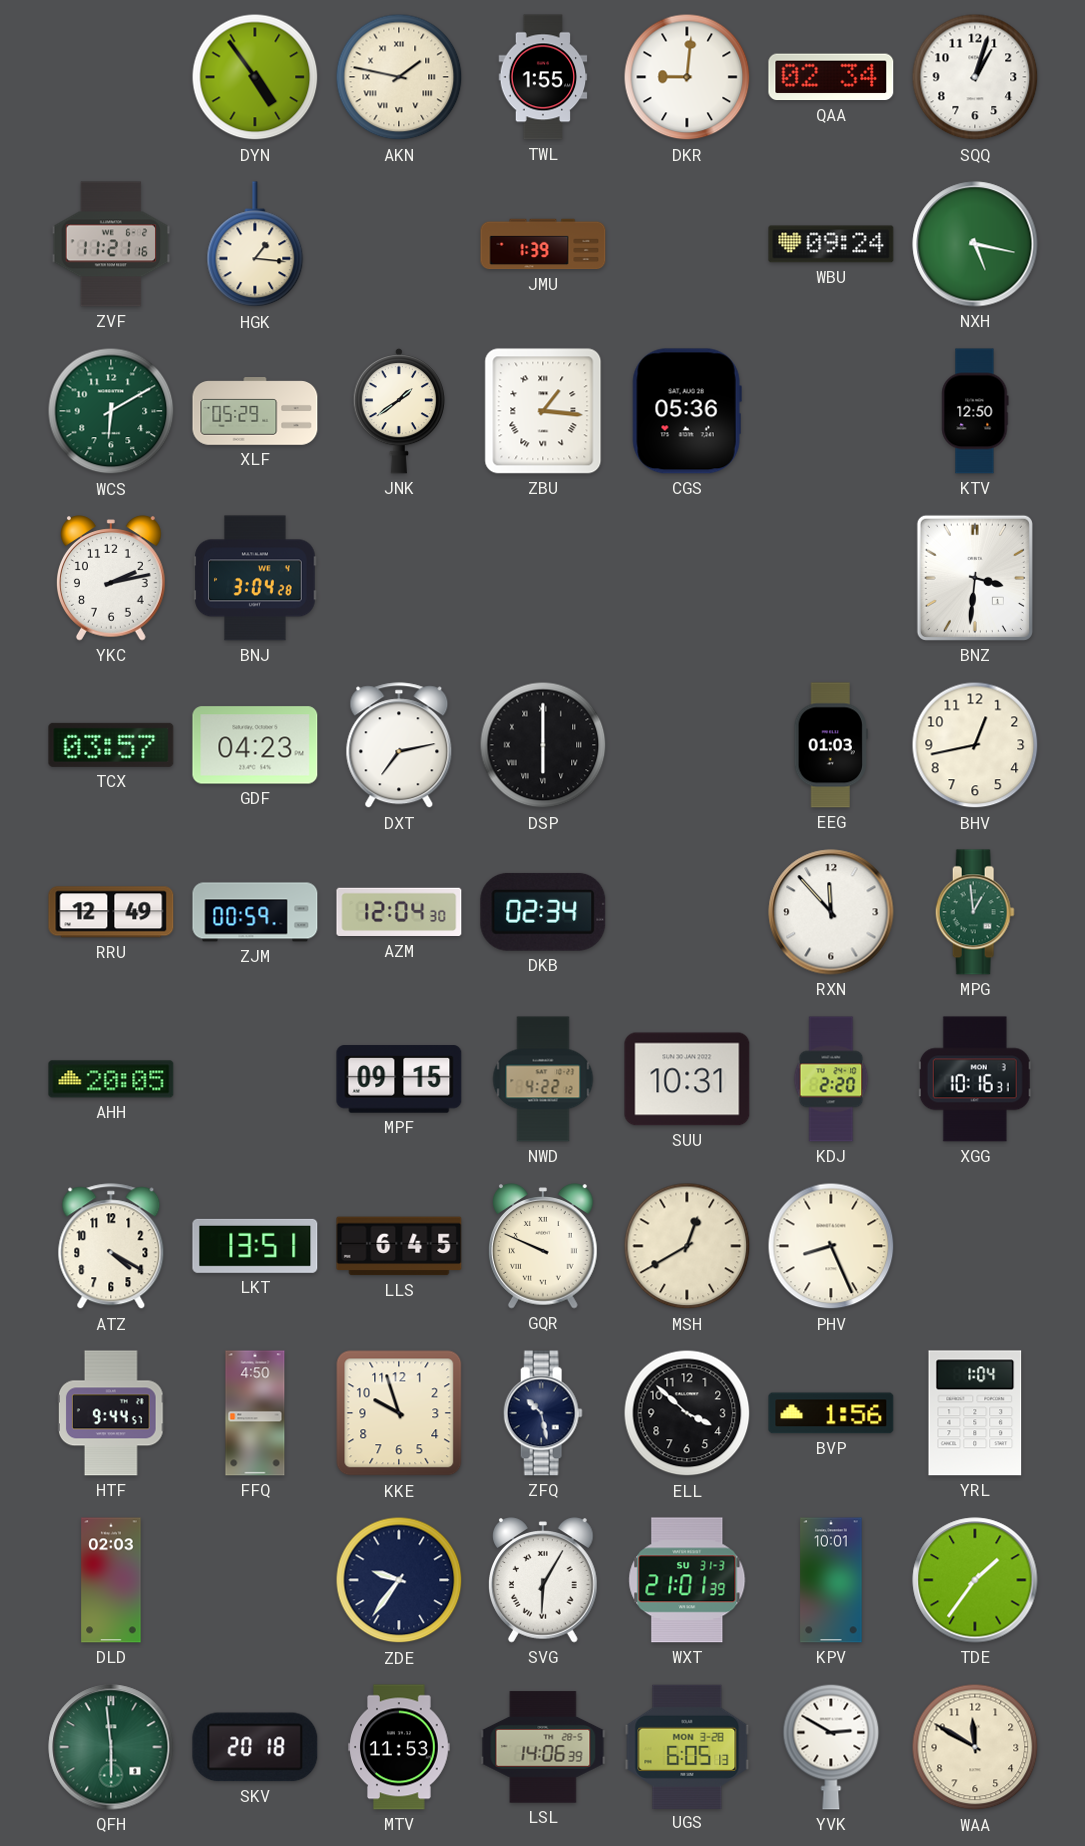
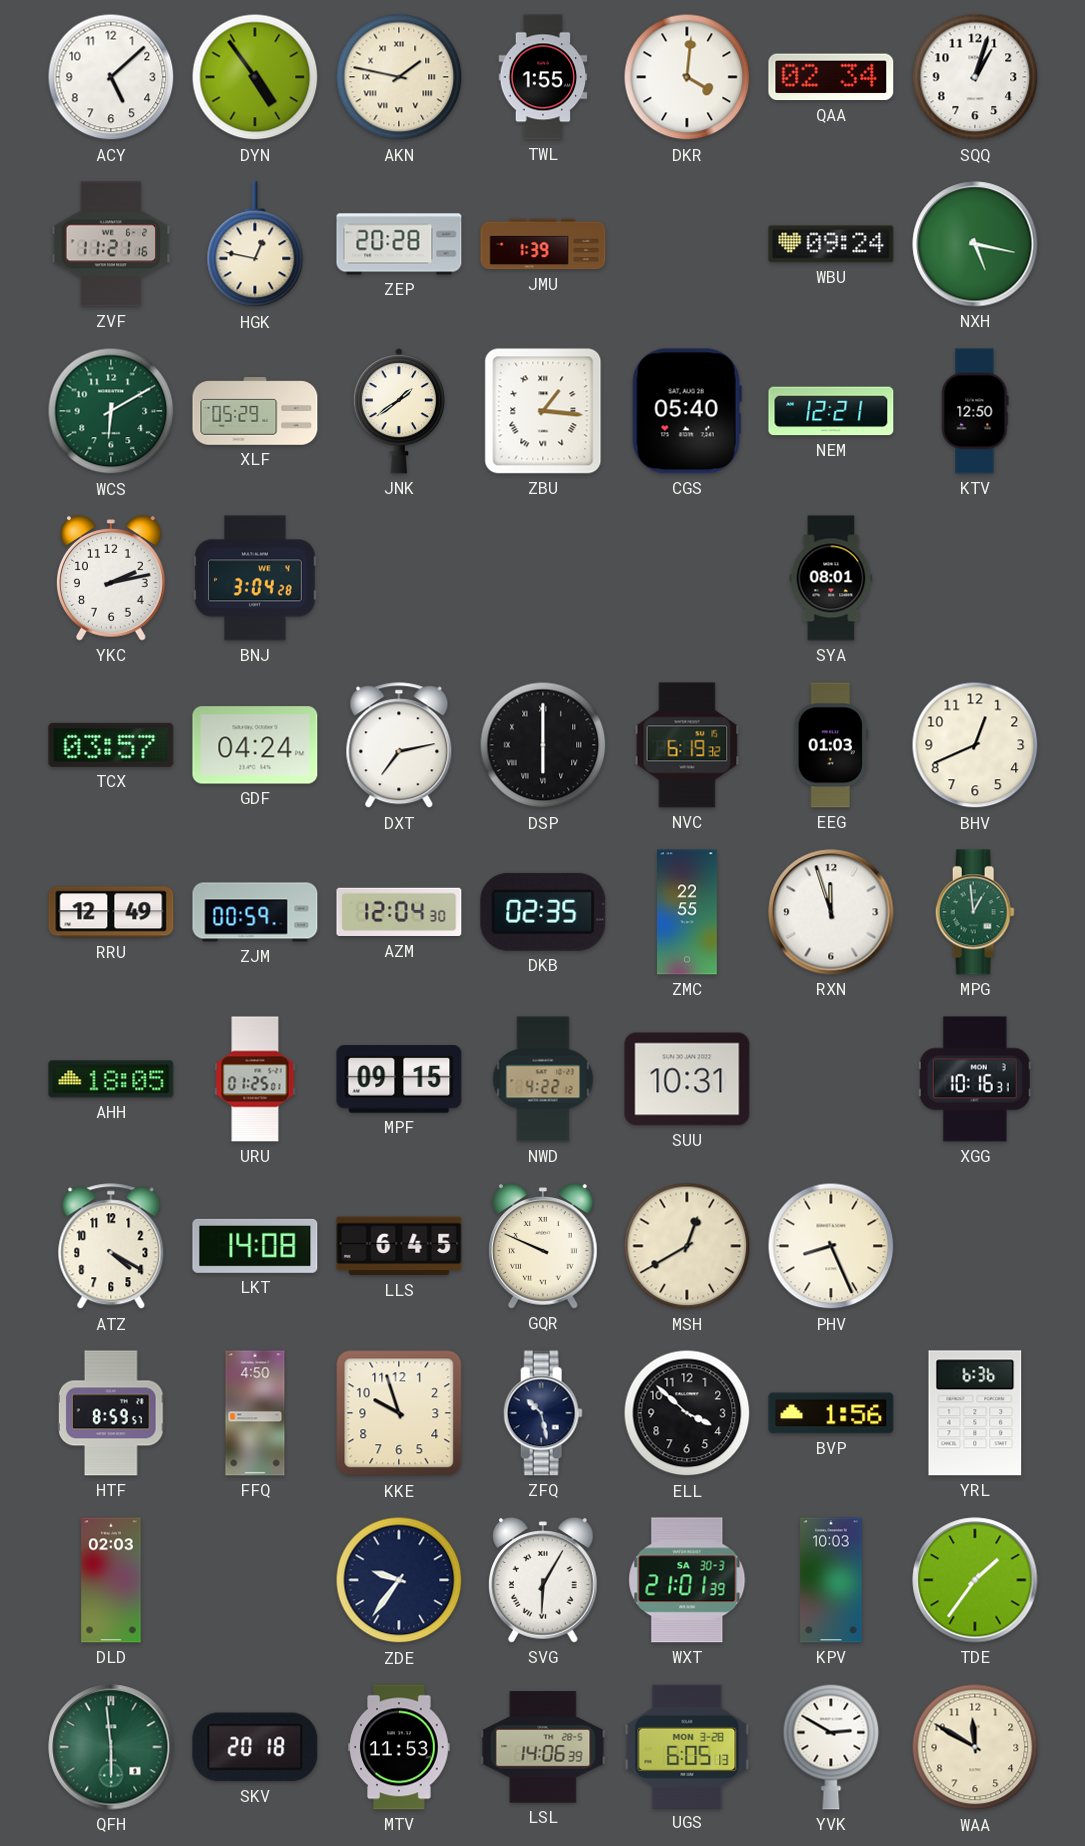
ACY: none -> 5:08
DKR: 9:01 -> 4:01
HGK: 1:16 -> 12:47
ZEP: none -> 20:28
CGS: 05:36 -> 05:40
NEM: none -> 12:21
SYA: none -> 08:01
BNZ: 3:31 -> none
GDF: 04:23 -> 04:24
NVC: none -> 6:19
BHV: 12:43 -> 12:41
DKB: 02:34 -> 02:35
ZMC: none -> 22:55
RXN: 11:53 -> 11:57
AHH: 20:05 -> 18:05
URU: none -> 01:25
KDJ: 2:20 -> none
LKT: 13:51 -> 14:08
HTF: 9:44 -> 8:59
YRL: 1:04 -> 6:36
WXT date: SU 31-3 -> SA 30-3
KPV: 10:01 -> 10:03
